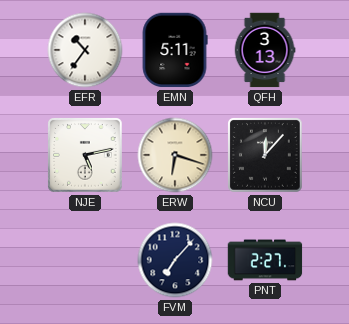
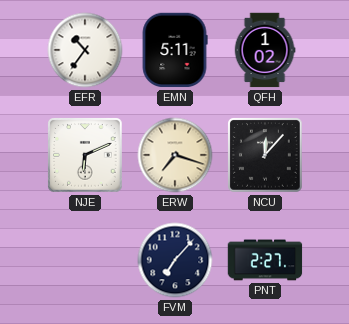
QFH: 3:13 -> 1:02
NJE: 5:13 -> 6:11
ERW: 6:18 -> 7:18
